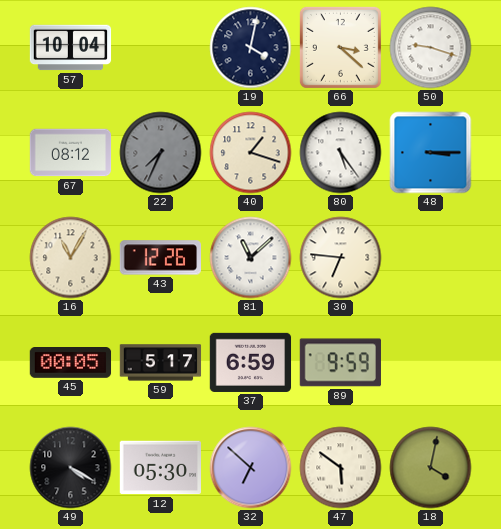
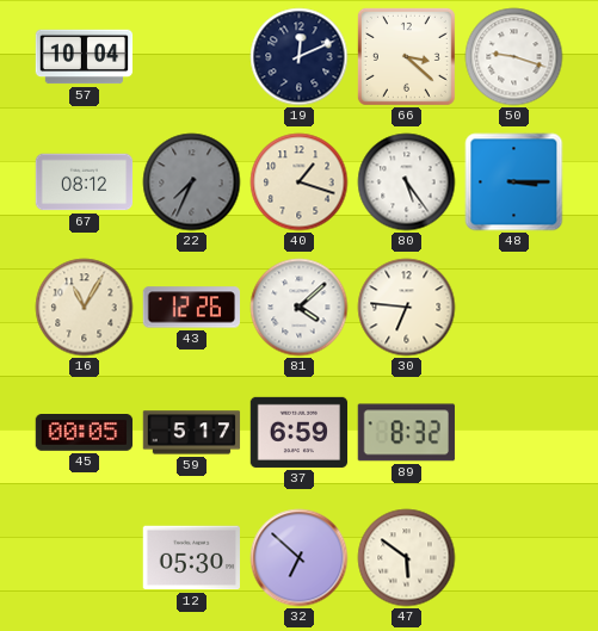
19: 4:02 -> 12:11
81: 11:08 -> 4:08
89: 9:59 -> 8:32
49: 4:20 -> none
18: 4:02 -> none
